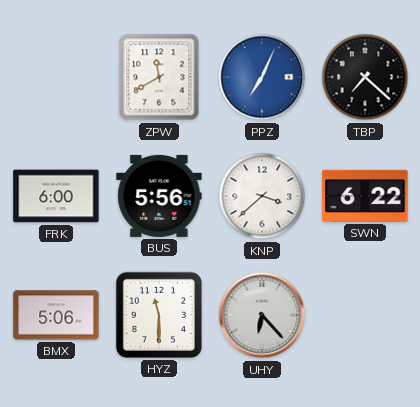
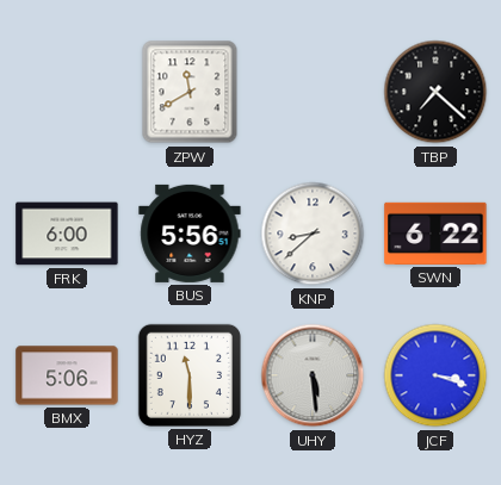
PPZ: 7:04 -> none
KNP: 3:38 -> 8:38
UHY: 6:23 -> 5:29
JCF: none -> 3:18
